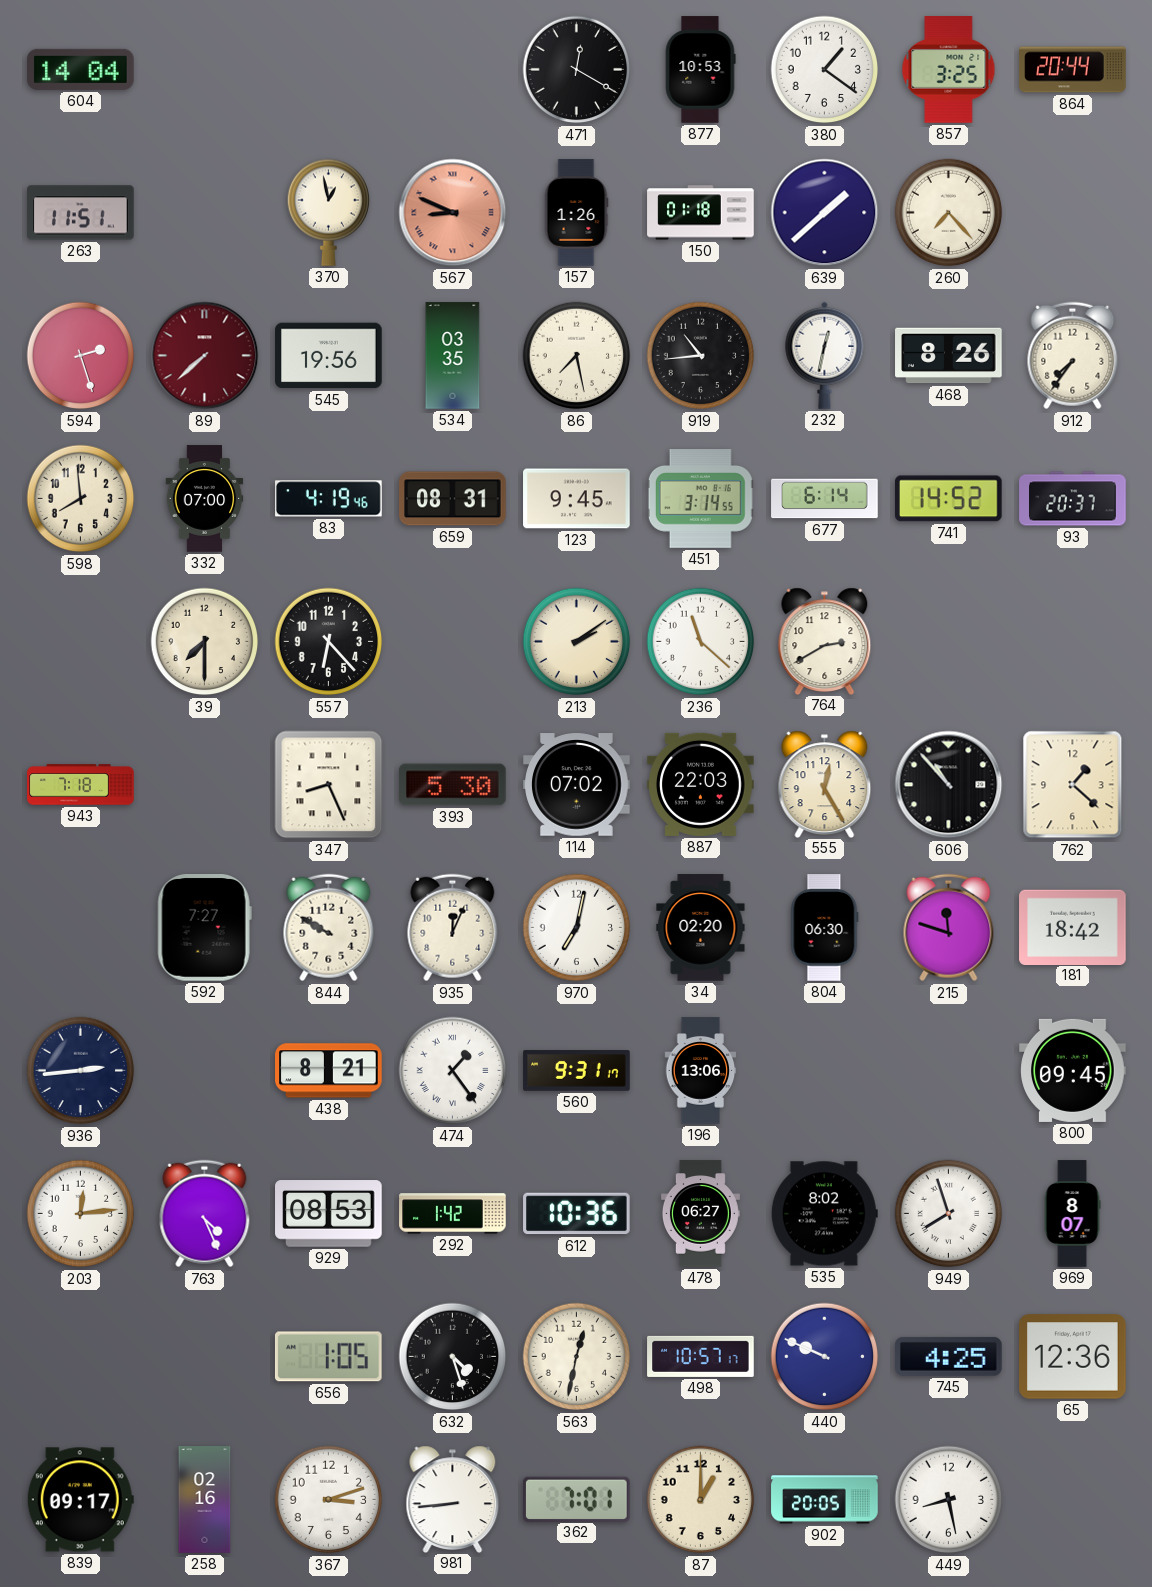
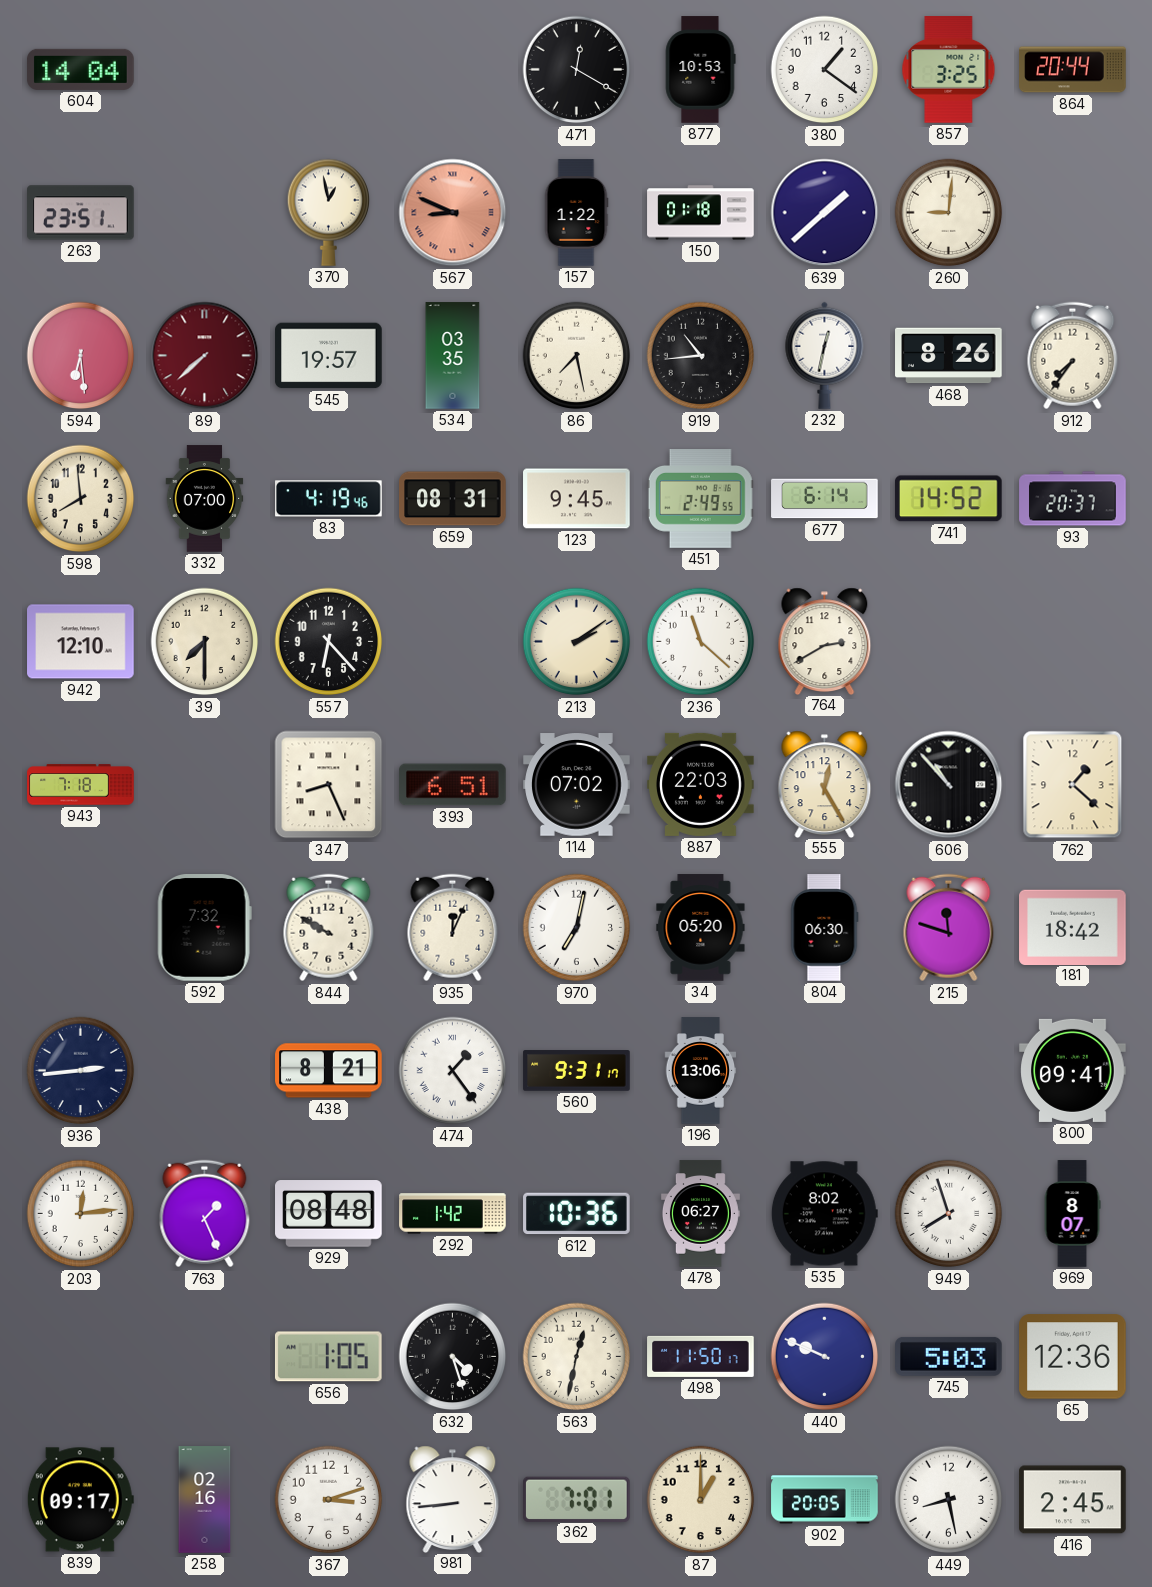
263: 11:51 -> 23:51
157: 1:26 -> 1:22
260: 7:23 -> 9:01
594: 2:27 -> 6:29
545: 19:56 -> 19:57
451: 3:14 -> 2:49
942: none -> 12:10
393: 5:30 -> 6:51
592: 7:27 -> 7:32
34: 02:20 -> 05:20
800: 09:45 -> 09:41
763: 4:26 -> 1:26
929: 08:53 -> 08:48
498: 10:57 -> 11:50
745: 4:25 -> 5:03
416: none -> 2:45
